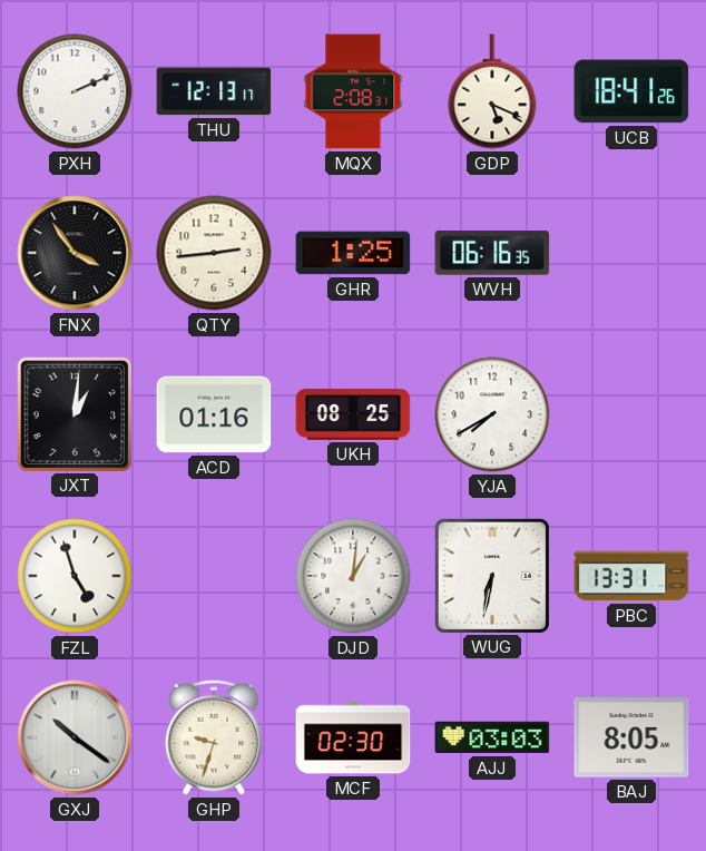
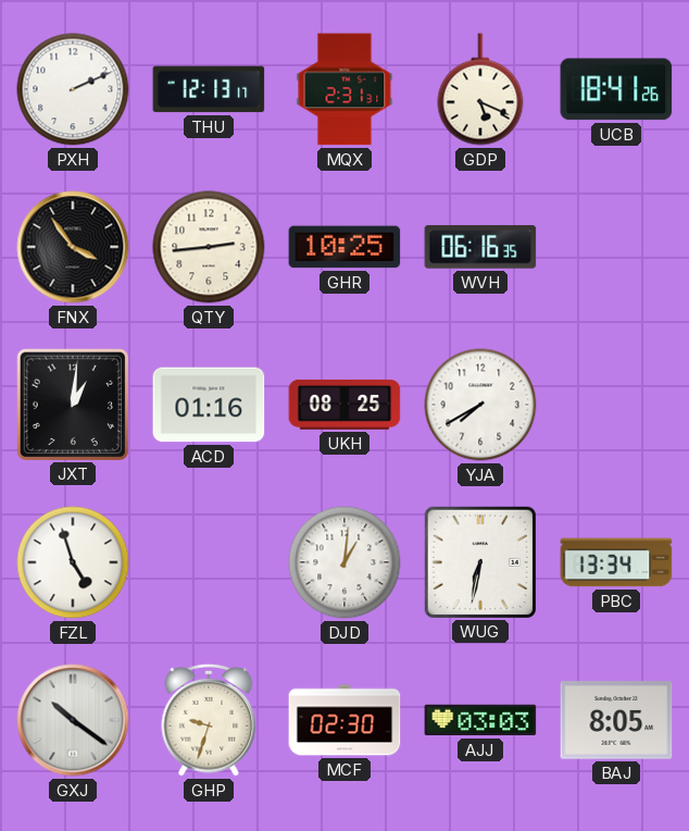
MQX: 2:08 -> 2:31
GHR: 1:25 -> 10:25
PBC: 13:31 -> 13:34
